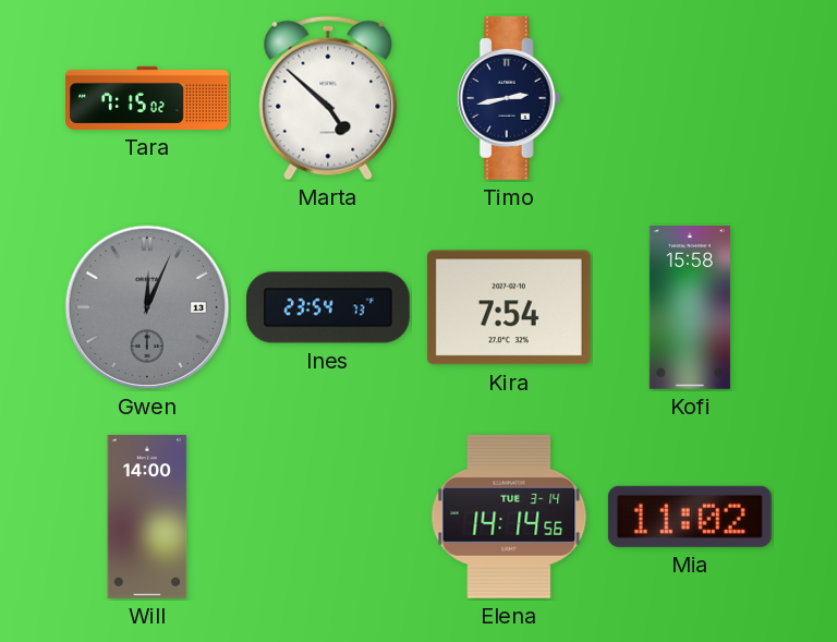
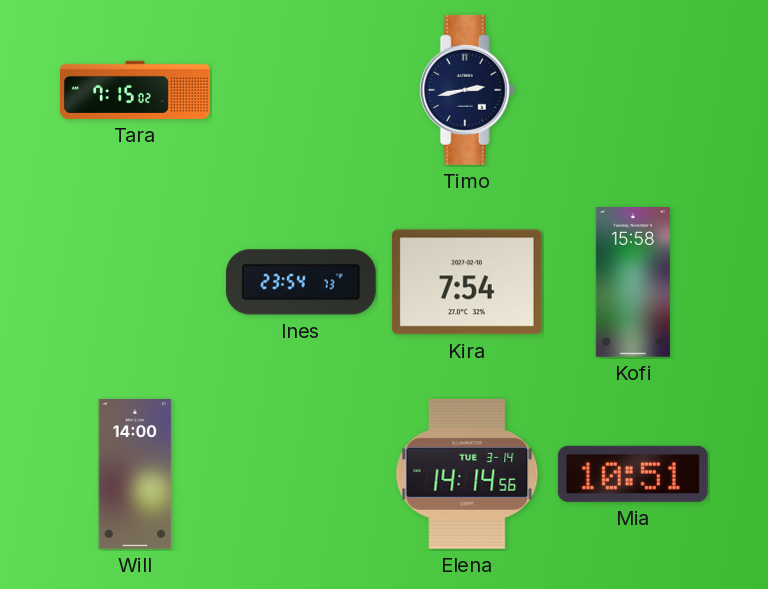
Marta: 4:52 -> none
Gwen: 12:04 -> none
Mia: 11:02 -> 10:51
